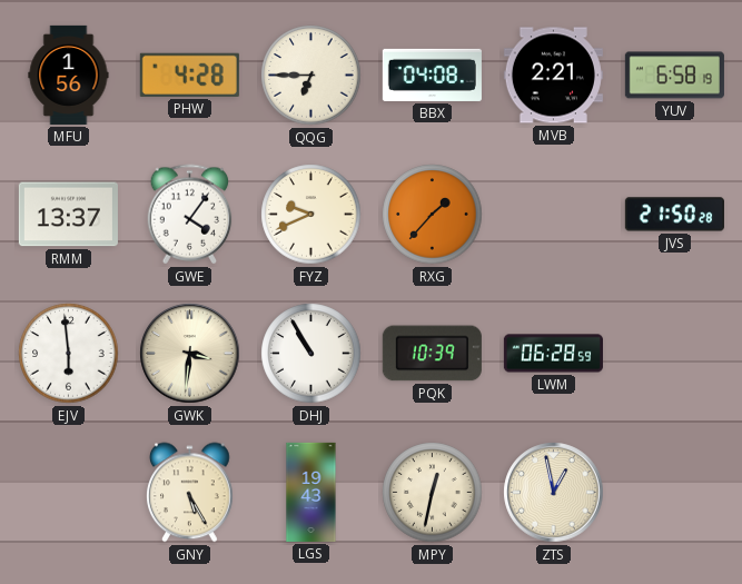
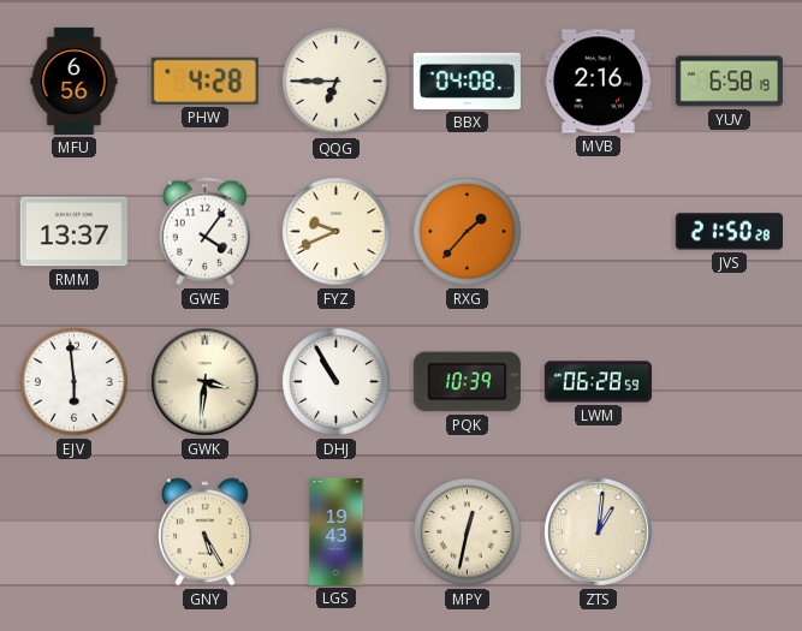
MFU: 1:56 -> 6:56
MVB: 2:21 -> 2:16
ZTS: 12:58 -> 1:01
